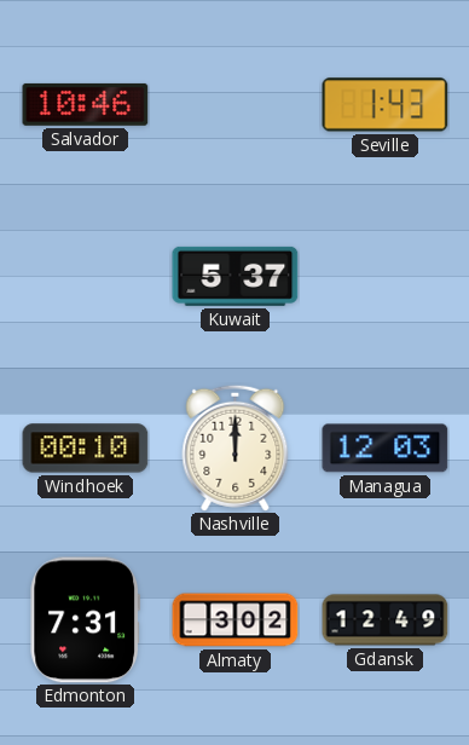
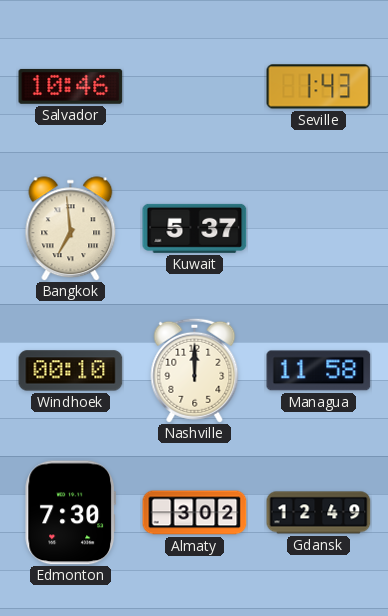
Bangkok: none -> 6:59
Managua: 12:03 -> 11:58
Edmonton: 7:31 -> 7:30
